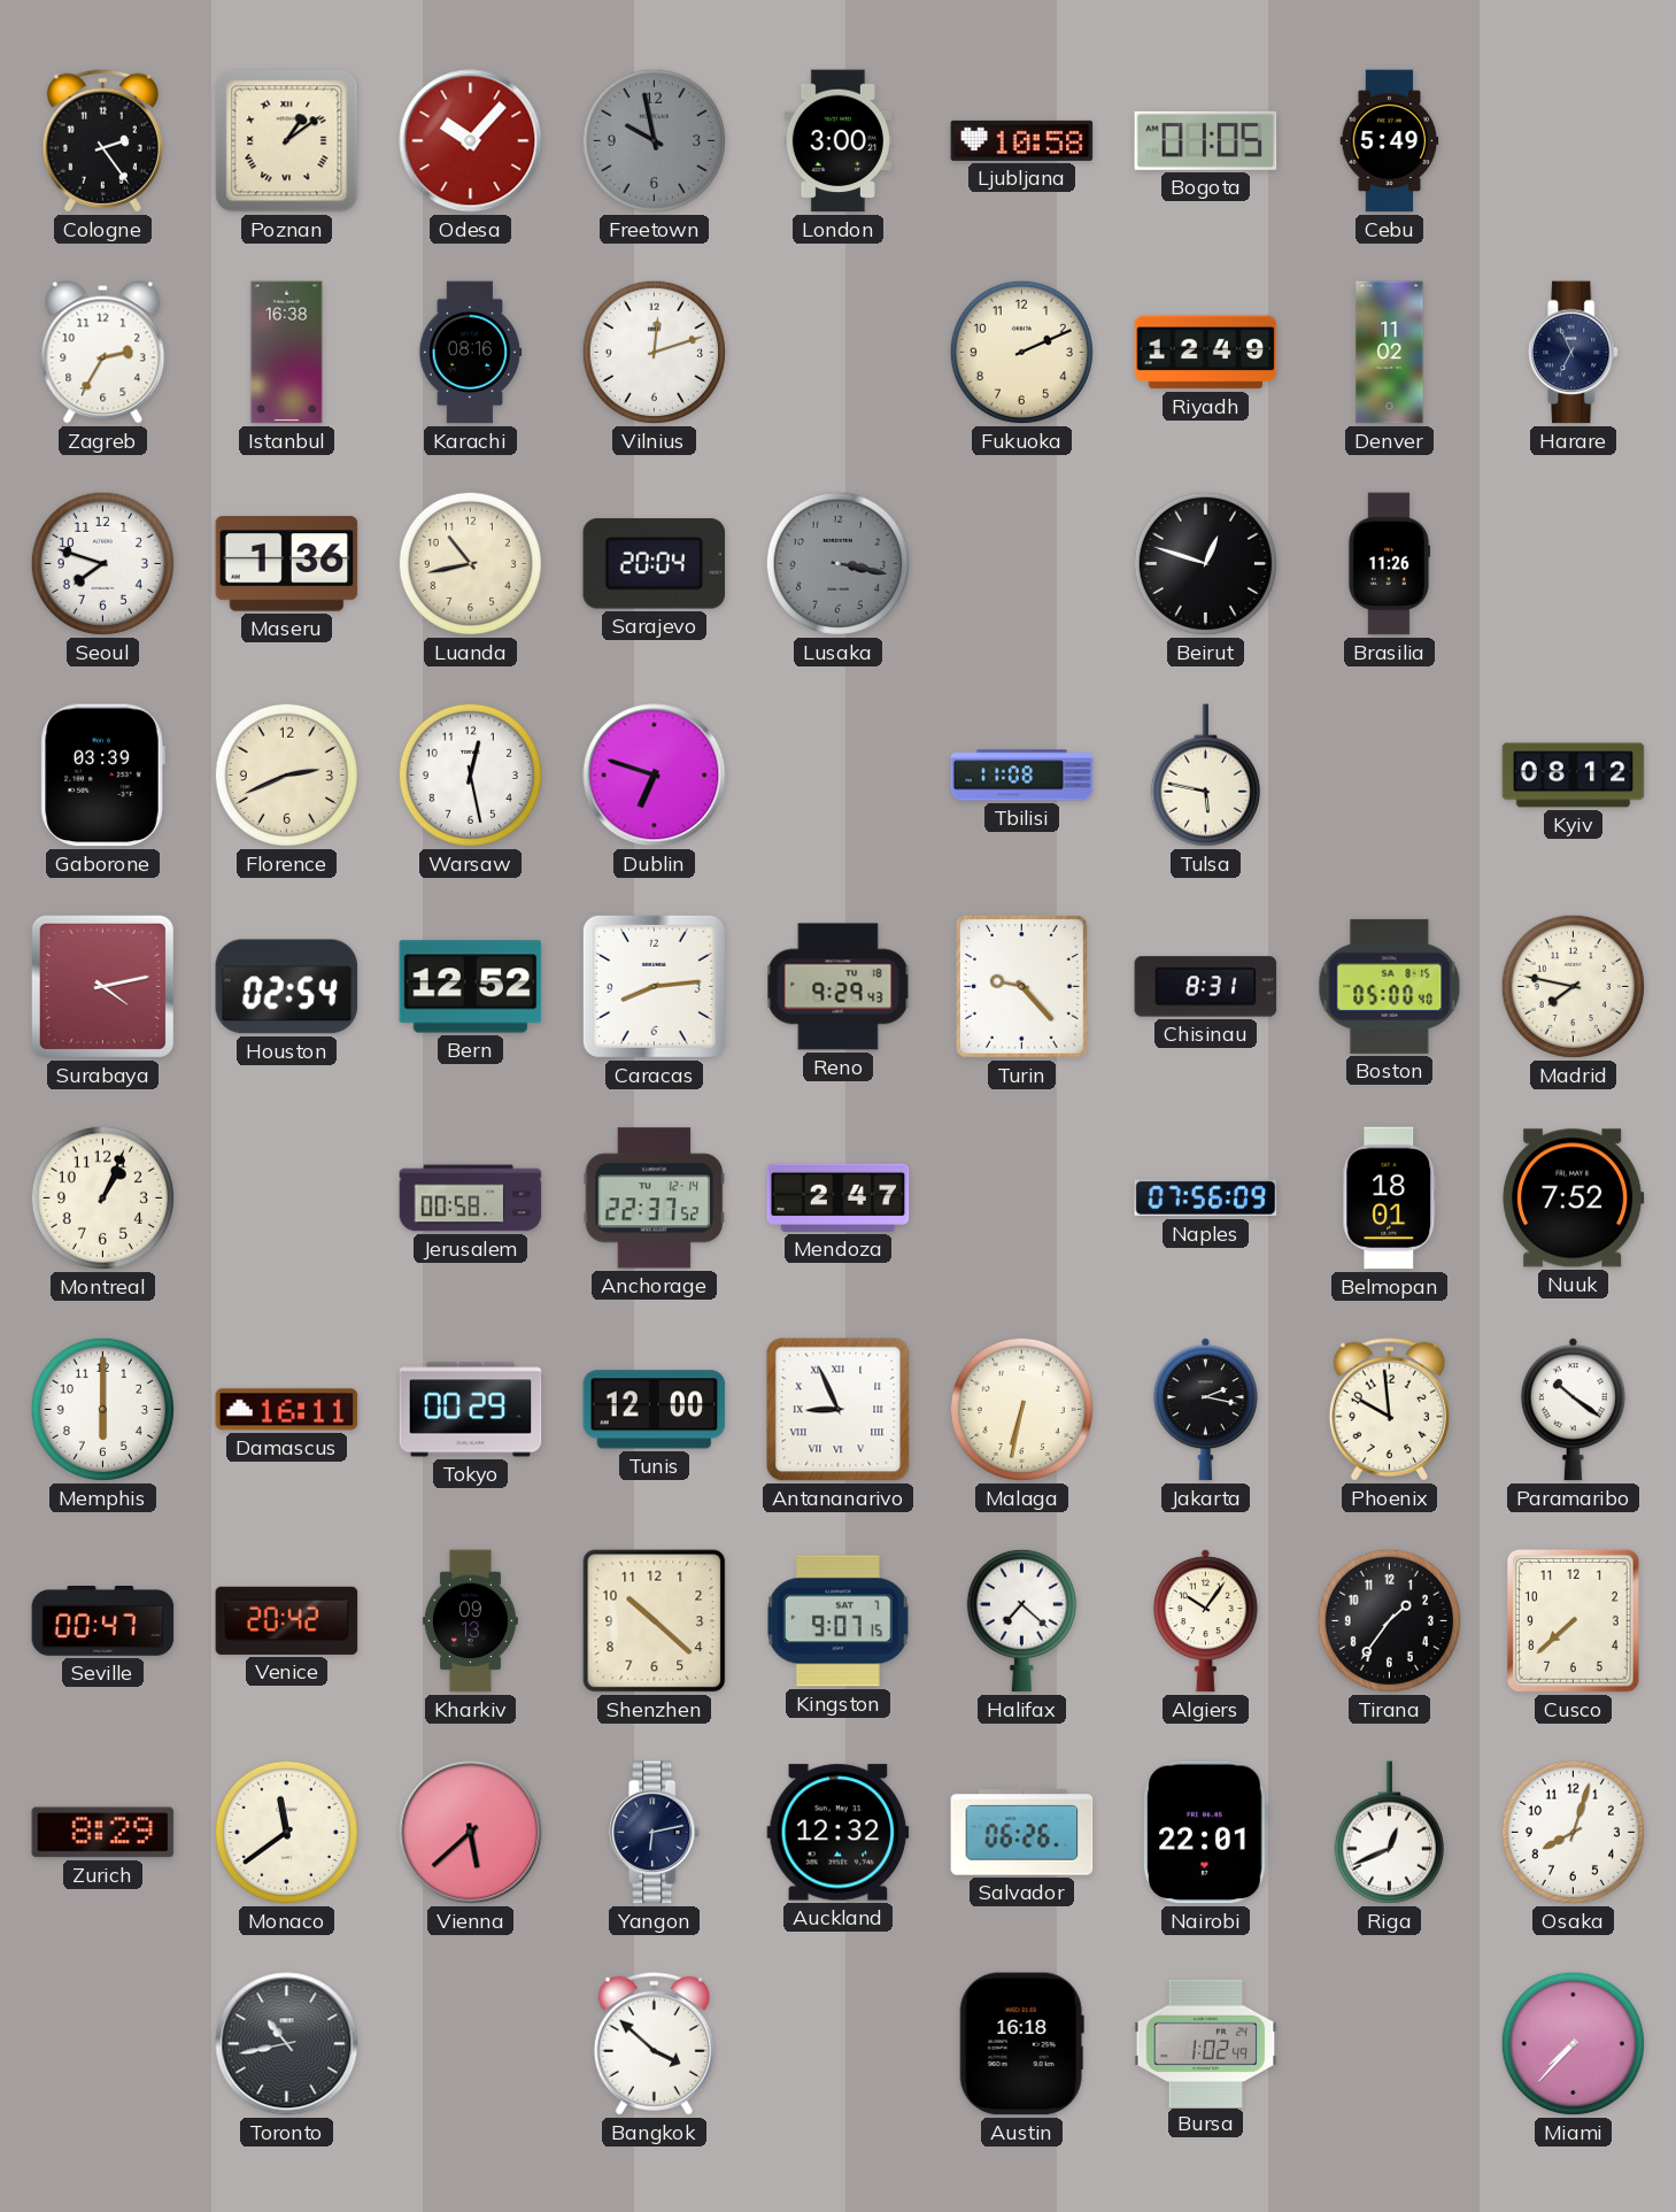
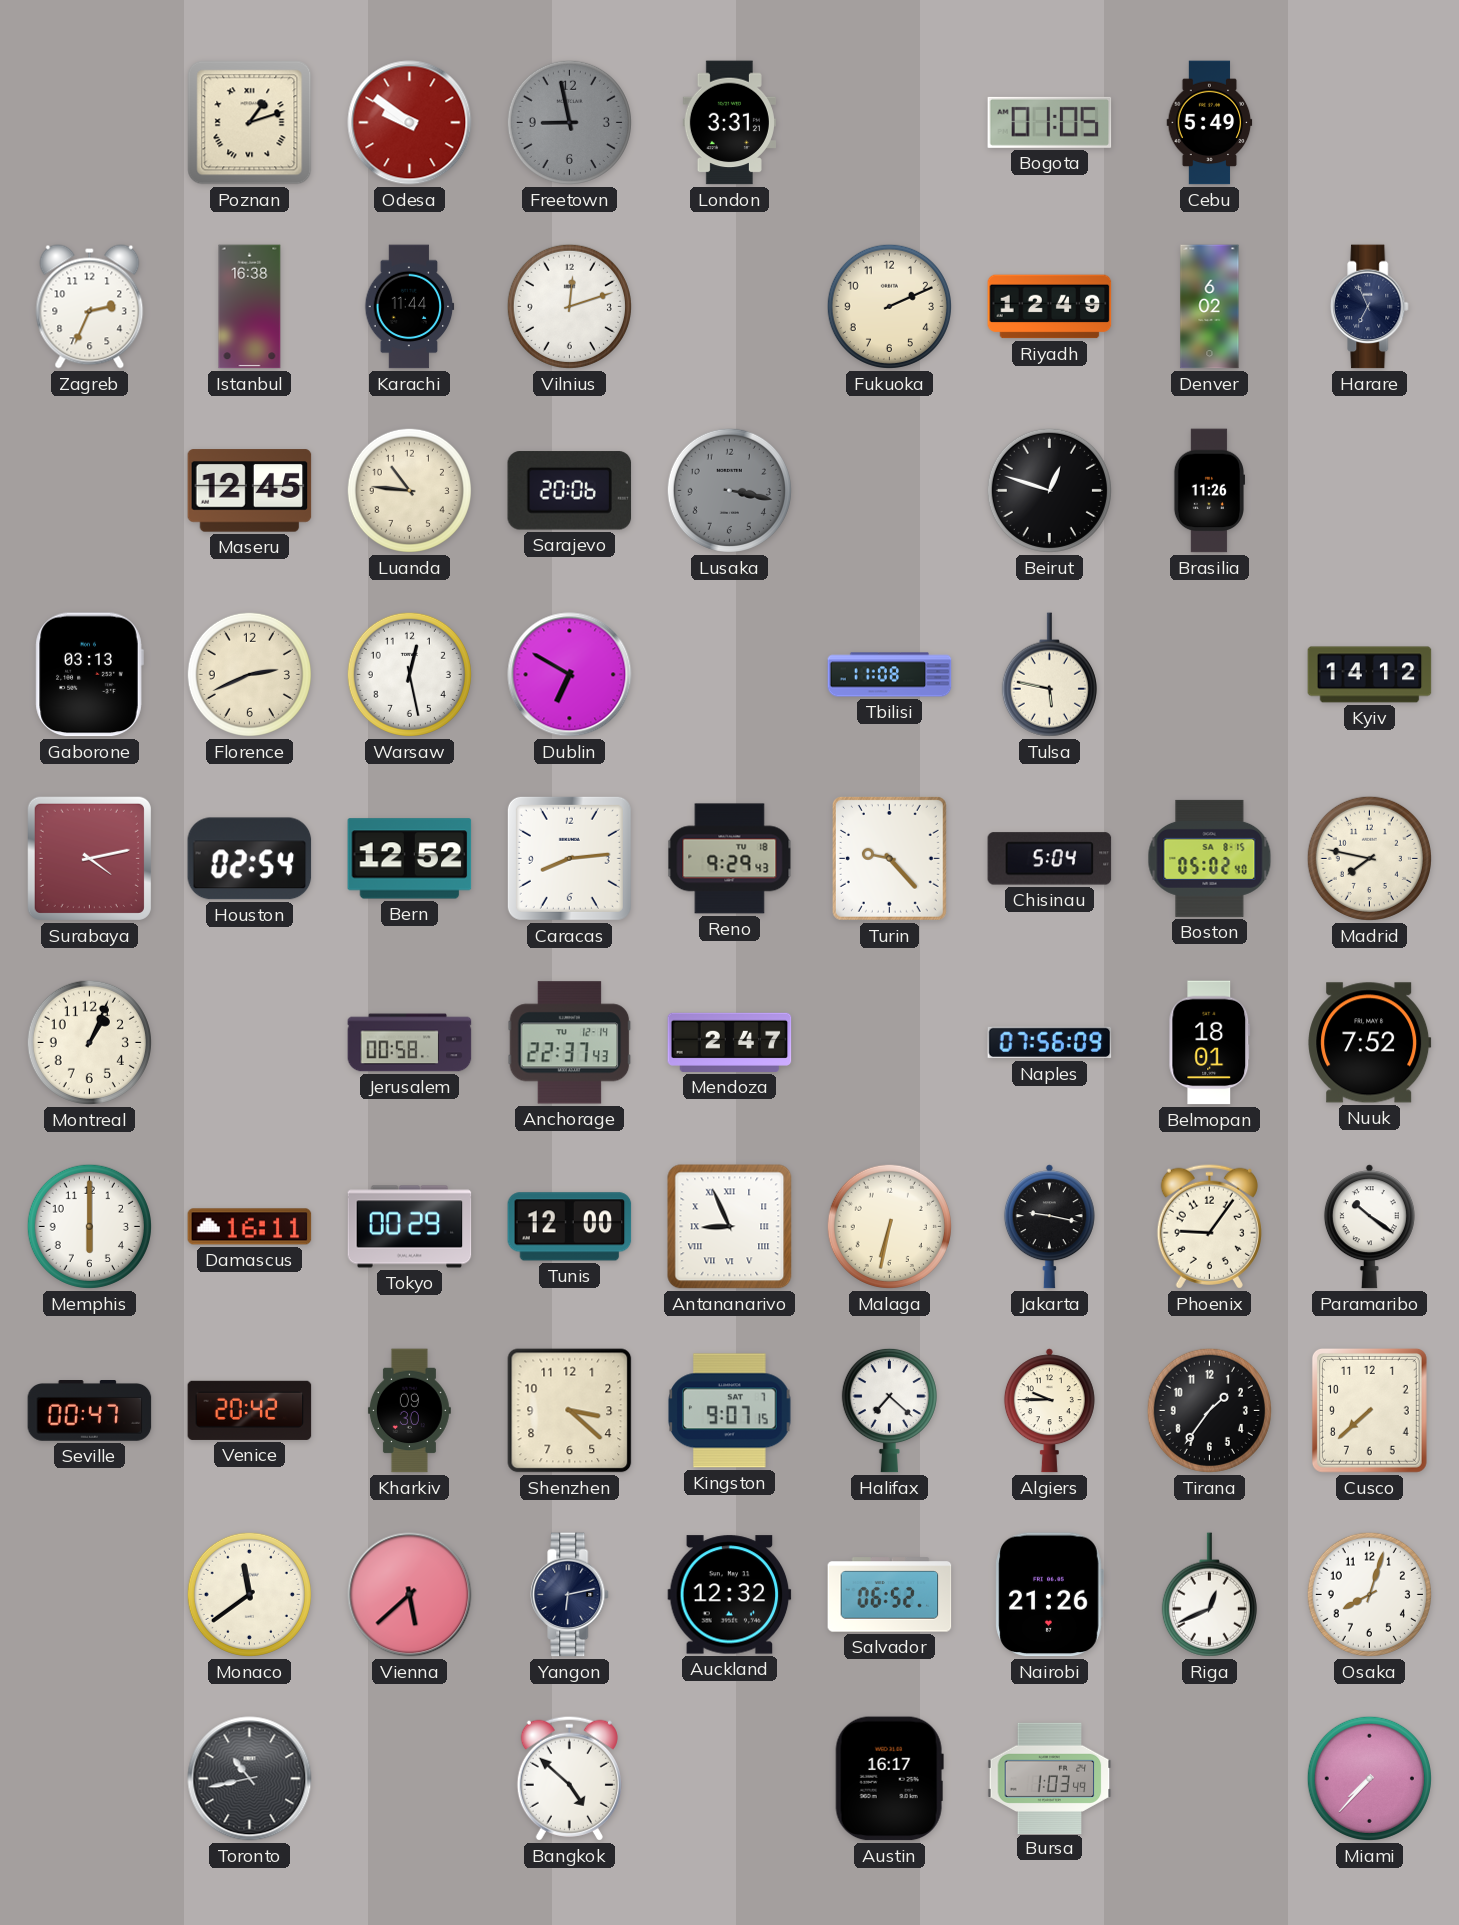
Cologne: 2:24 -> none
Poznan: 1:09 -> 1:12
Odesa: 10:07 -> 9:51
Freetown: 9:58 -> 8:58
London: 3:00 -> 3:31
Ljubljana: 10:58 -> none
Zagreb: 2:35 -> 2:34
Karachi: 08:16 -> 11:44
Denver: 11:02 -> 6:02
Seoul: 7:48 -> none
Maseru: 1:36 -> 12:45
Luanda: 10:43 -> 10:46
Sarajevo: 20:04 -> 20:06
Gaborone: 03:39 -> 03:13
Dublin: 6:48 -> 6:50
Kyiv: 08:12 -> 14:12
Chisinau: 8:31 -> 5:04
Boston: 05:00 -> 05:02
Anchorage: 22:37:52 -> 22:37:43
Jakarta: 2:17 -> 9:17
Phoenix: 9:59 -> 9:06
Kharkiv: 09:13 -> 09:30
Shenzhen: 10:22 -> 3:22
Algiers: 10:06 -> 9:45
Zurich: 8:29 -> none
Salvador: 06:26 -> 06:52
Nairobi: 22:01 -> 21:26
Bangkok: 3:52 -> 4:52
Austin: 16:18 -> 16:17
Bursa: 1:02 -> 1:03
